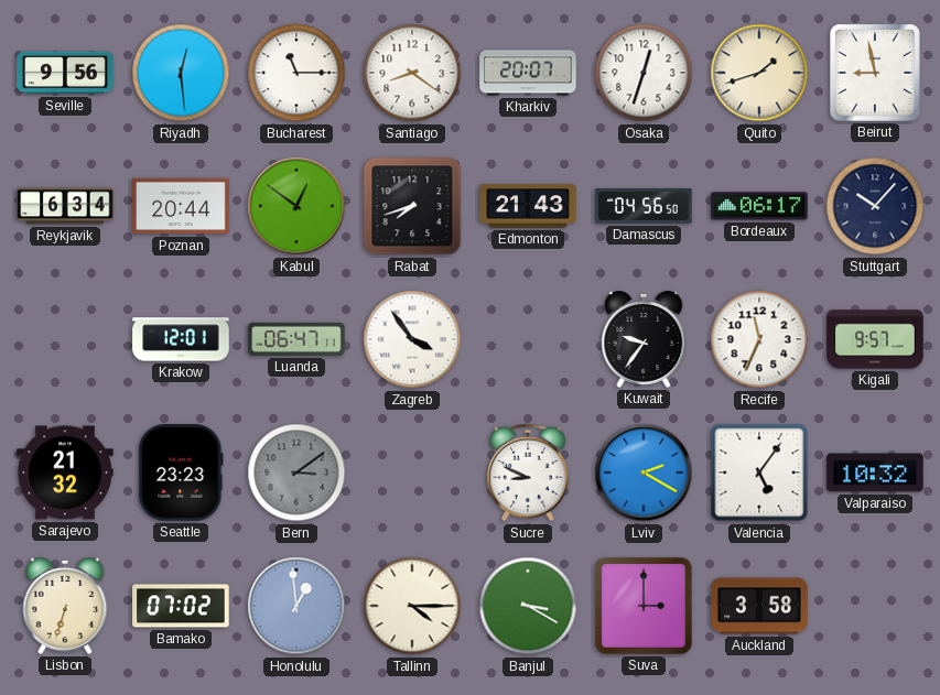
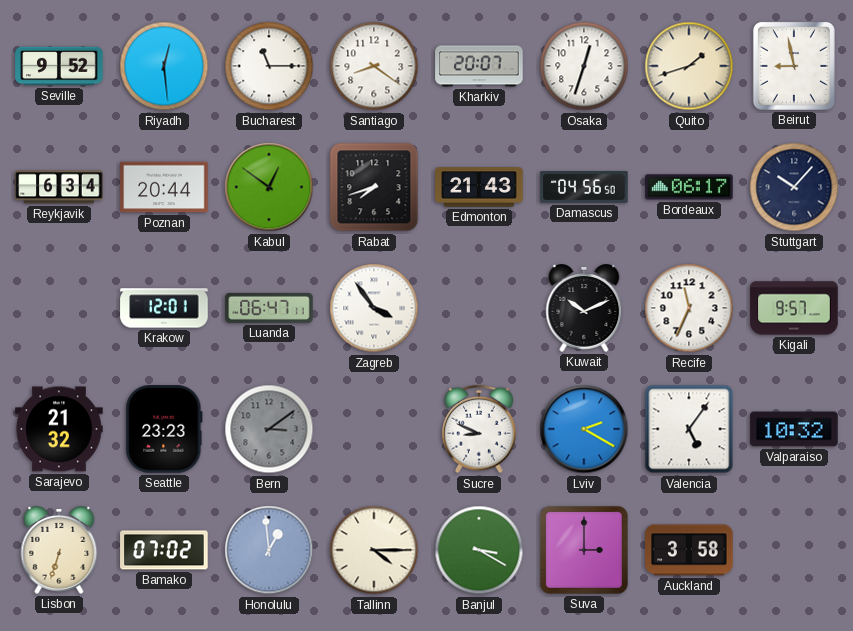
Seville: 9:56 -> 9:52
Kuwait: 9:36 -> 10:11
